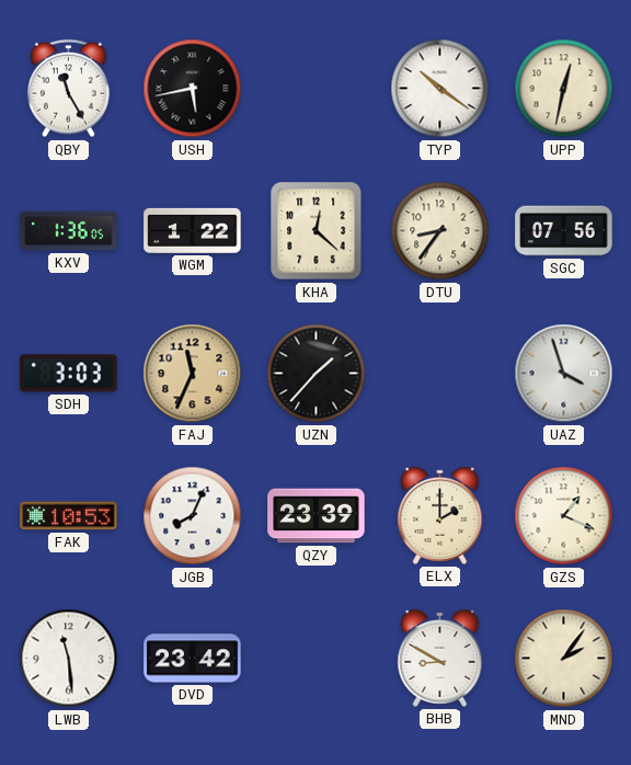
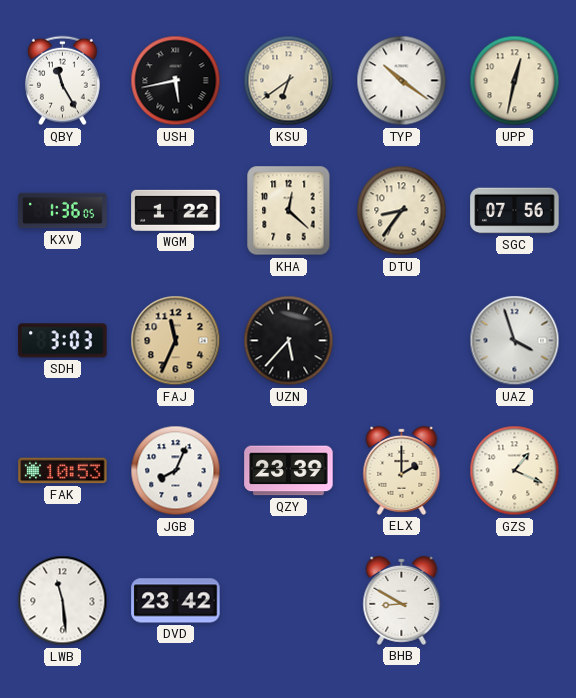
KSU: none -> 6:39
UZN: 1:37 -> 5:37
MND: 2:06 -> none
